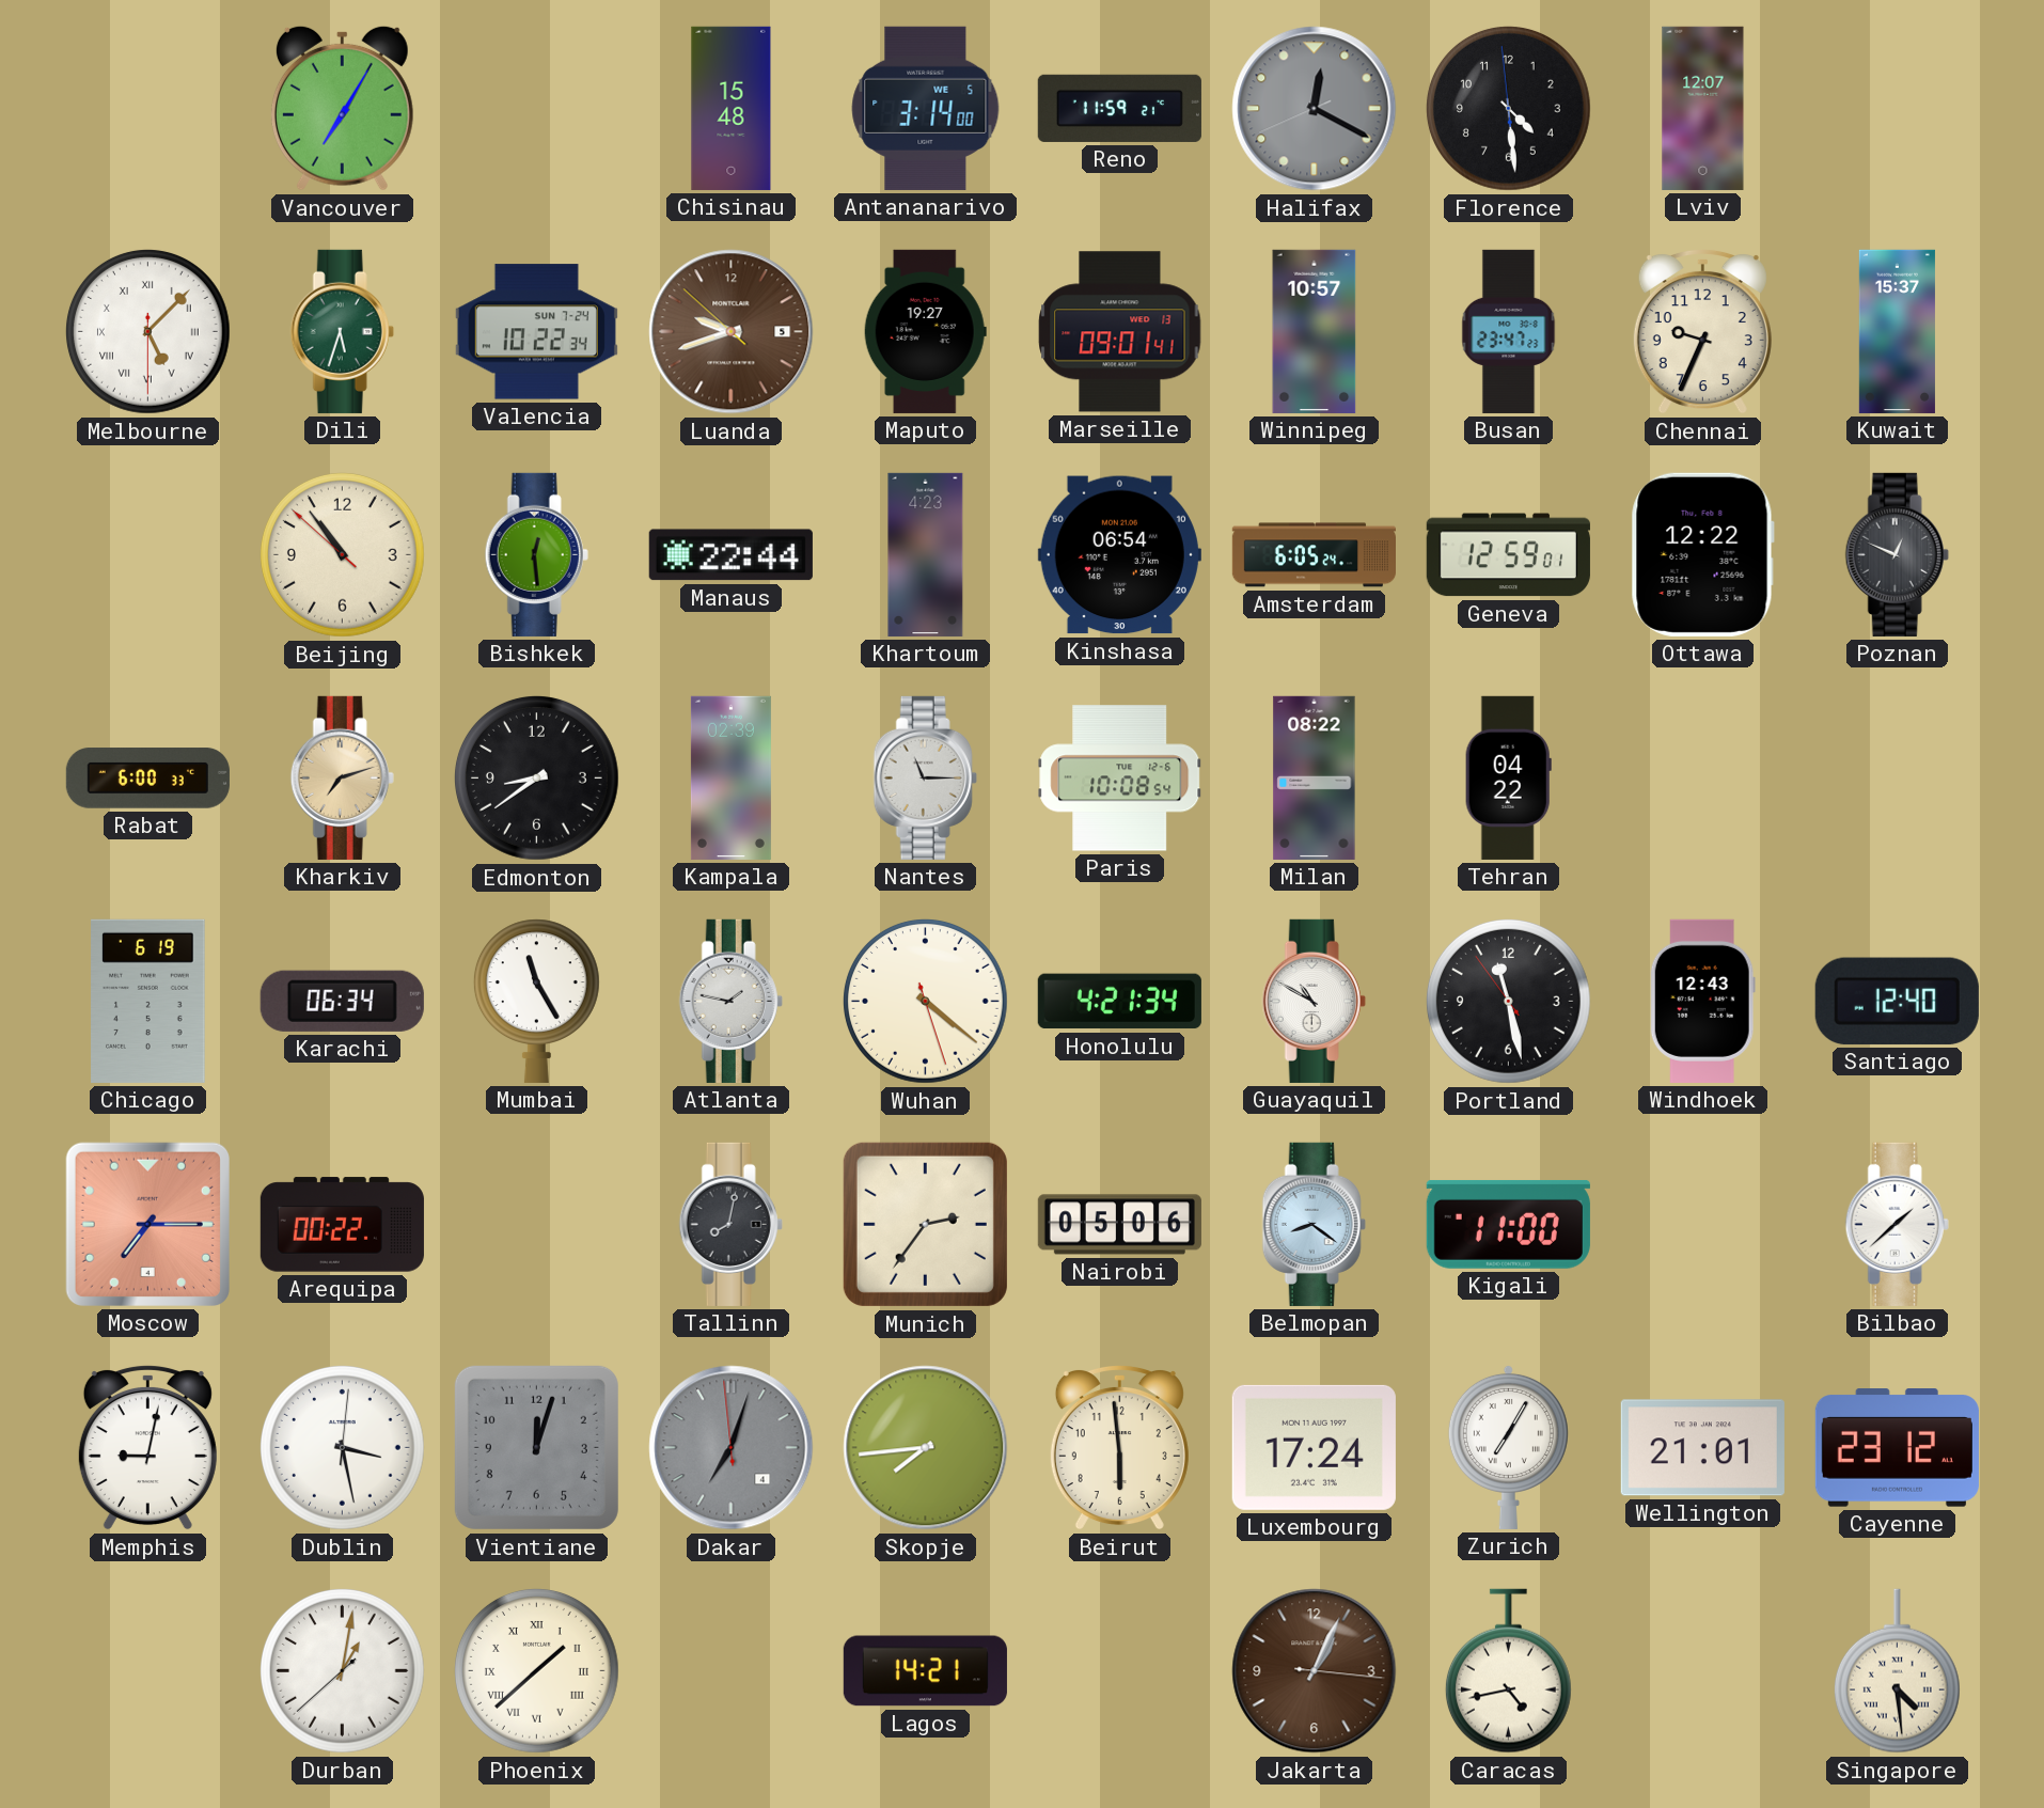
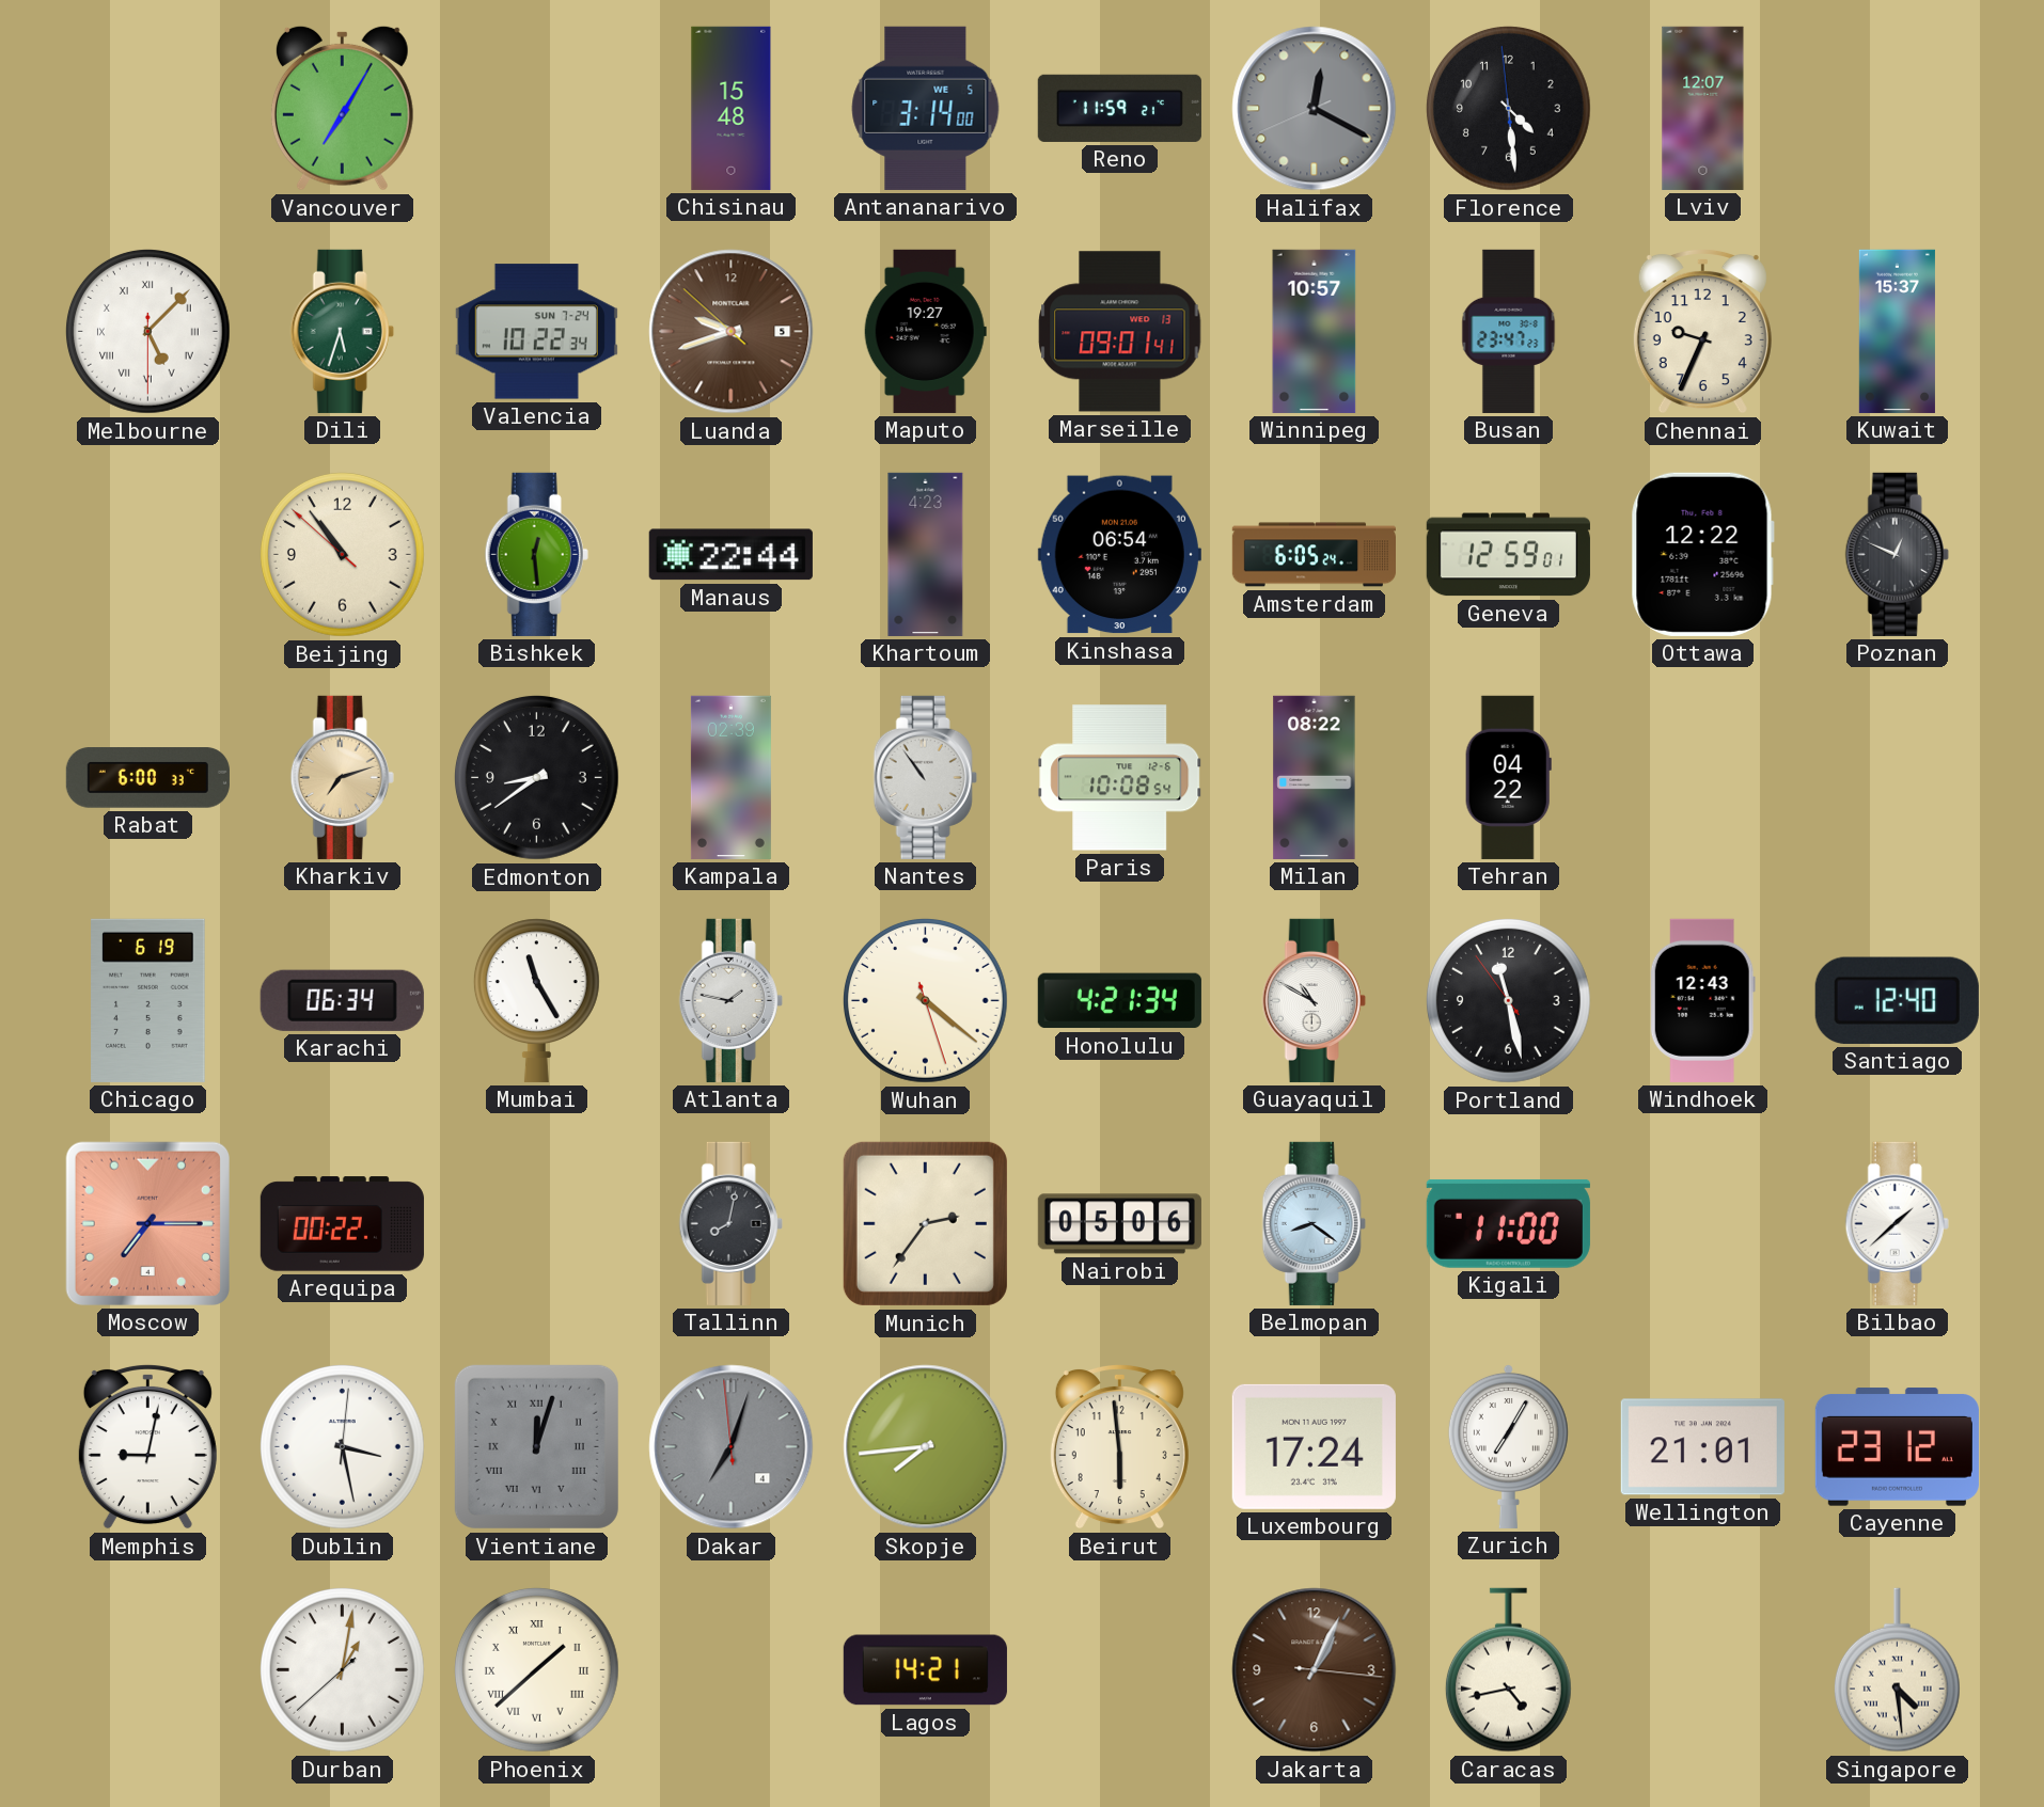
Nantes: 11:15 -> 10:54
Vientiane numerals: Arabic -> Roman
